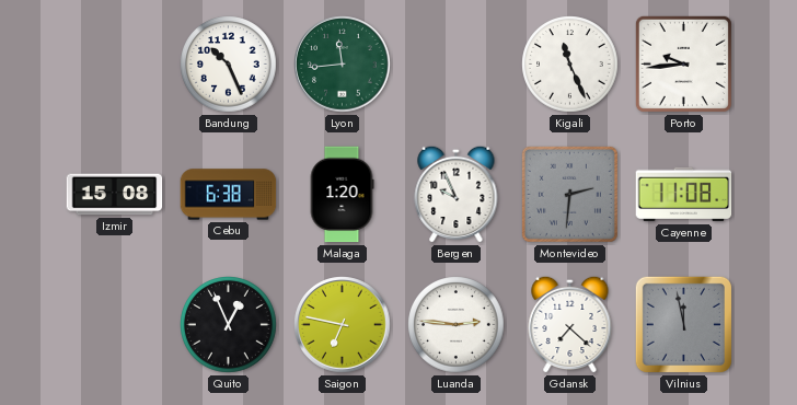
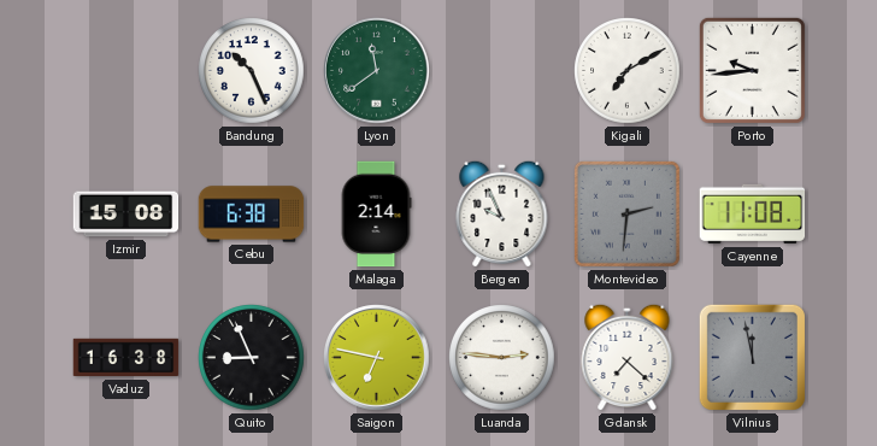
Lyon: 11:44 -> 11:39
Kigali: 11:26 -> 7:10
Malaga: 1:20 -> 2:14
Vaduz: none -> 16:38
Quito: 12:56 -> 8:56
